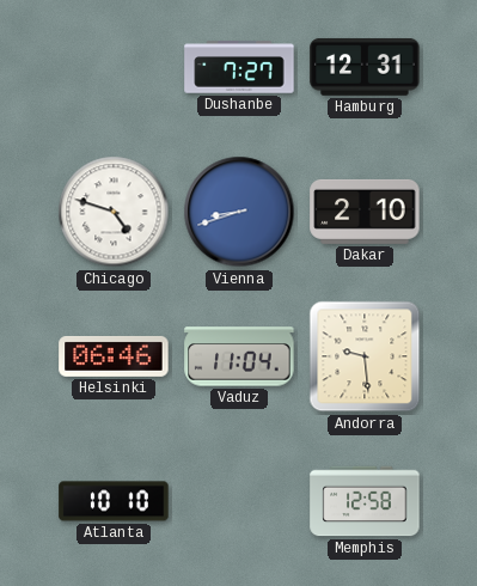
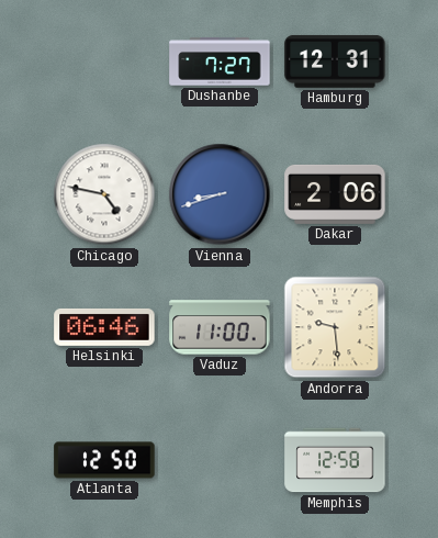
Chicago: 4:48 -> 4:47
Dakar: 2:10 -> 2:06
Vaduz: 11:04 -> 11:00
Atlanta: 10:10 -> 12:50
